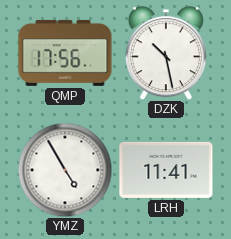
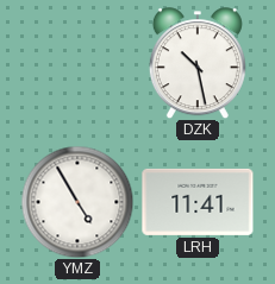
QMP: 17:56 -> none
